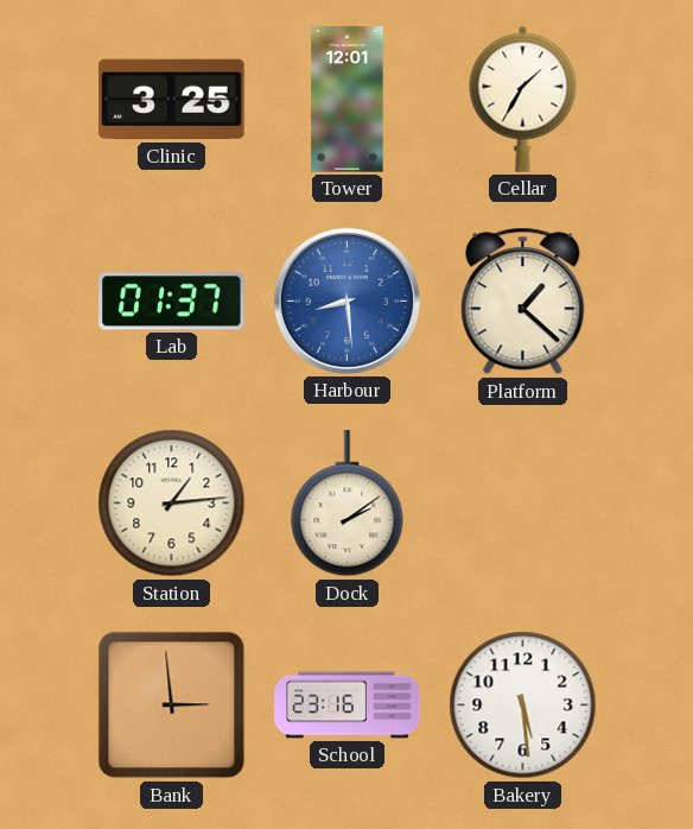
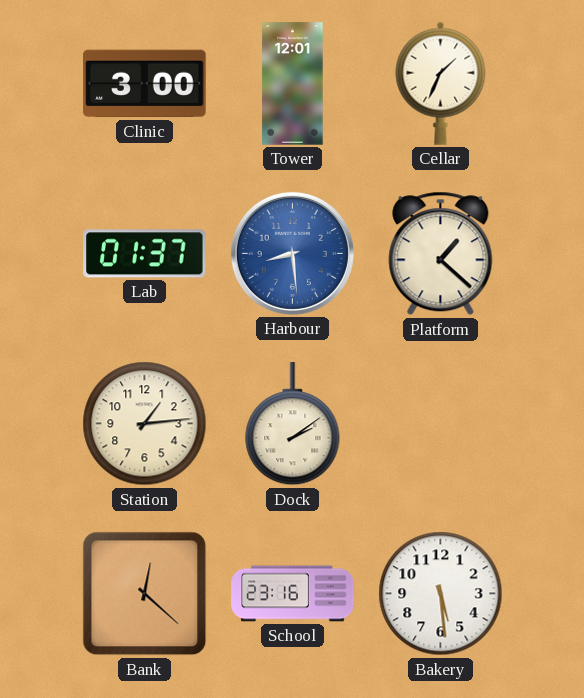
Clinic: 3:25 -> 3:00
Cellar: 1:35 -> 1:34
Bank: 2:59 -> 12:22
